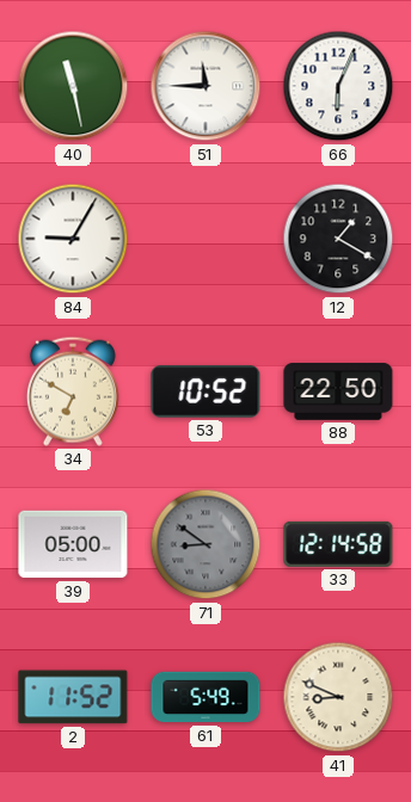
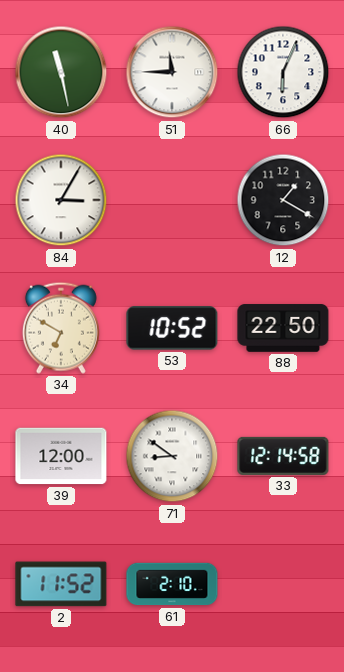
84: 9:05 -> 3:05
39: 05:00 -> 12:00
71 dial: grey -> white
61: 5:49 -> 2:10
41: 8:49 -> none
